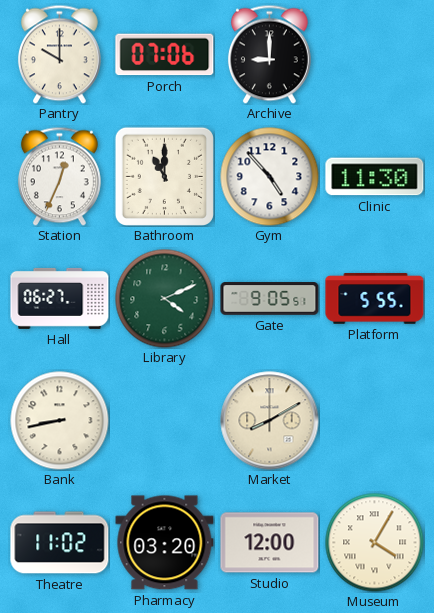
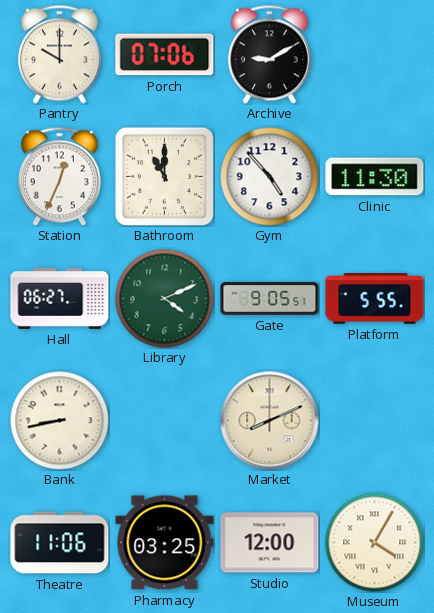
Archive: 9:00 -> 9:10
Market: 8:10 -> 8:11
Theatre: 11:02 -> 11:06
Pharmacy: 03:20 -> 03:25
